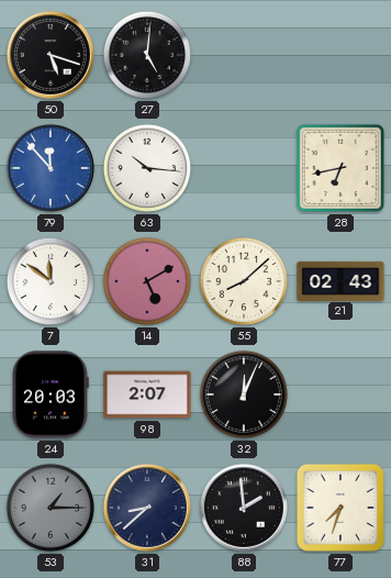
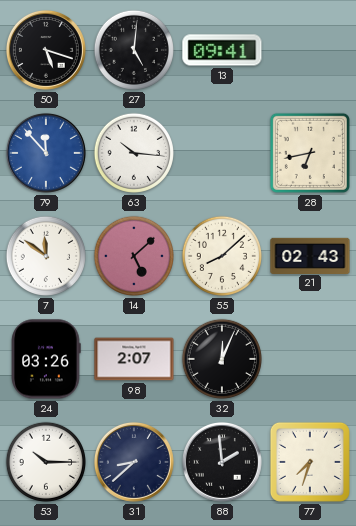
13: none -> 09:41
14: 5:10 -> 5:08
24: 20:03 -> 03:26
53: 1:15 -> 10:15
53 dial: grey -> white
